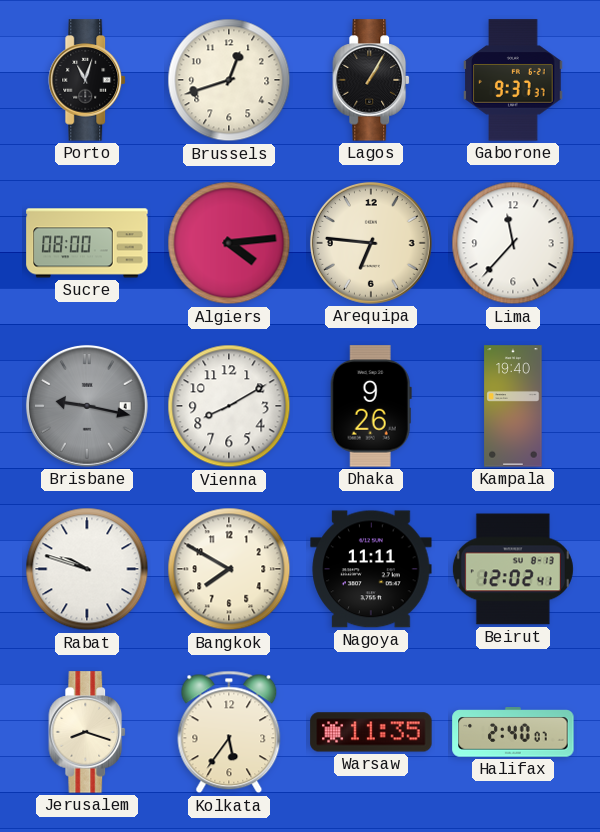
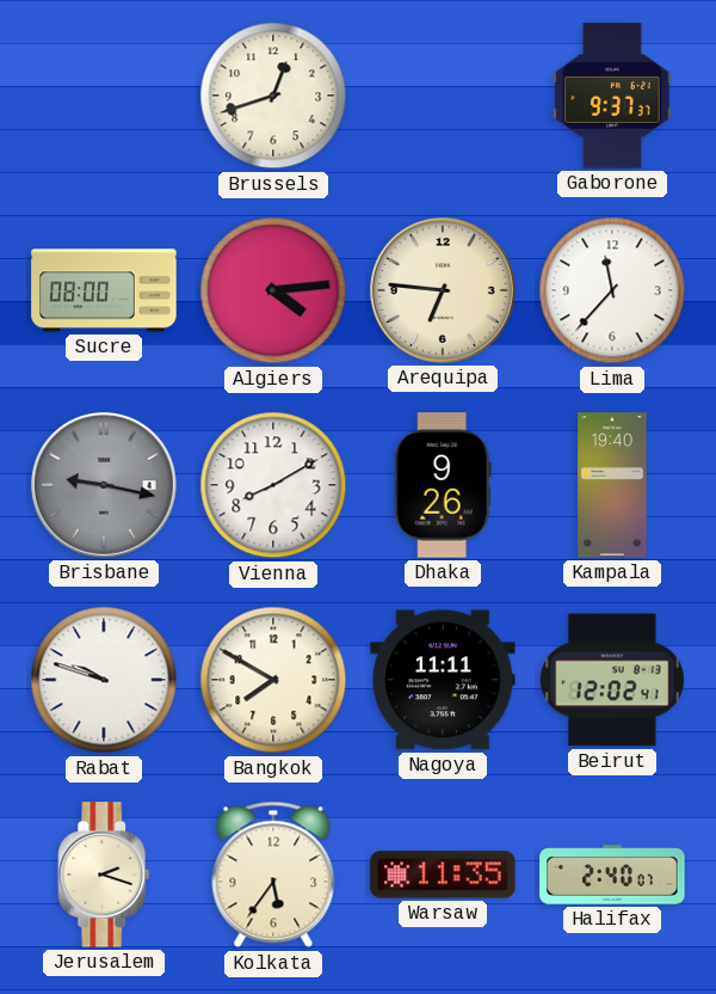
Porto: 11:03 -> none
Lagos: 1:05 -> none
Jerusalem: 8:18 -> 2:18
